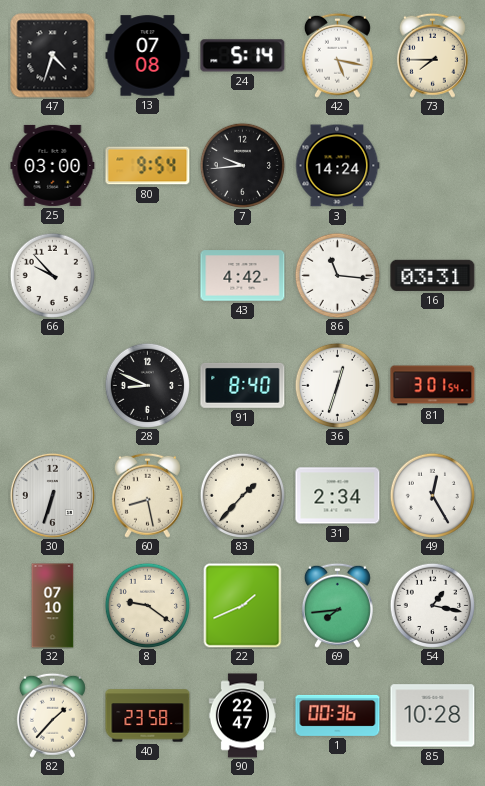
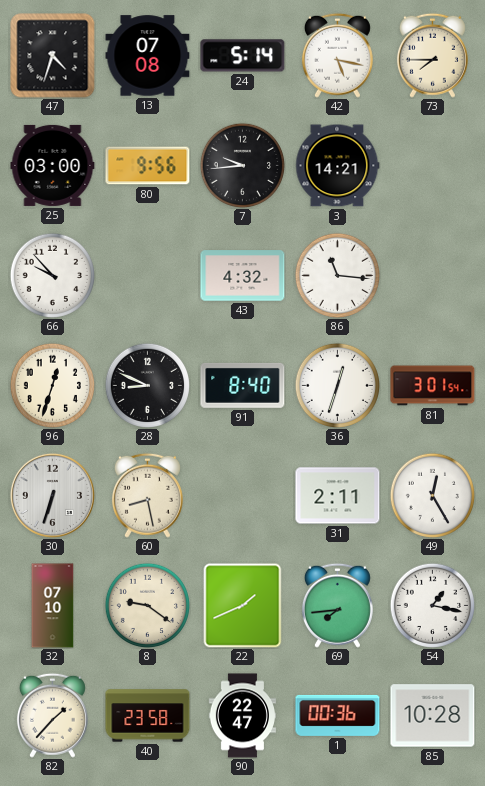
80: 9:54 -> 9:56
3: 14:24 -> 14:21
43: 4:42 -> 4:32
16: 03:31 -> none
96: none -> 12:33
83: 1:37 -> none
31: 2:34 -> 2:11
